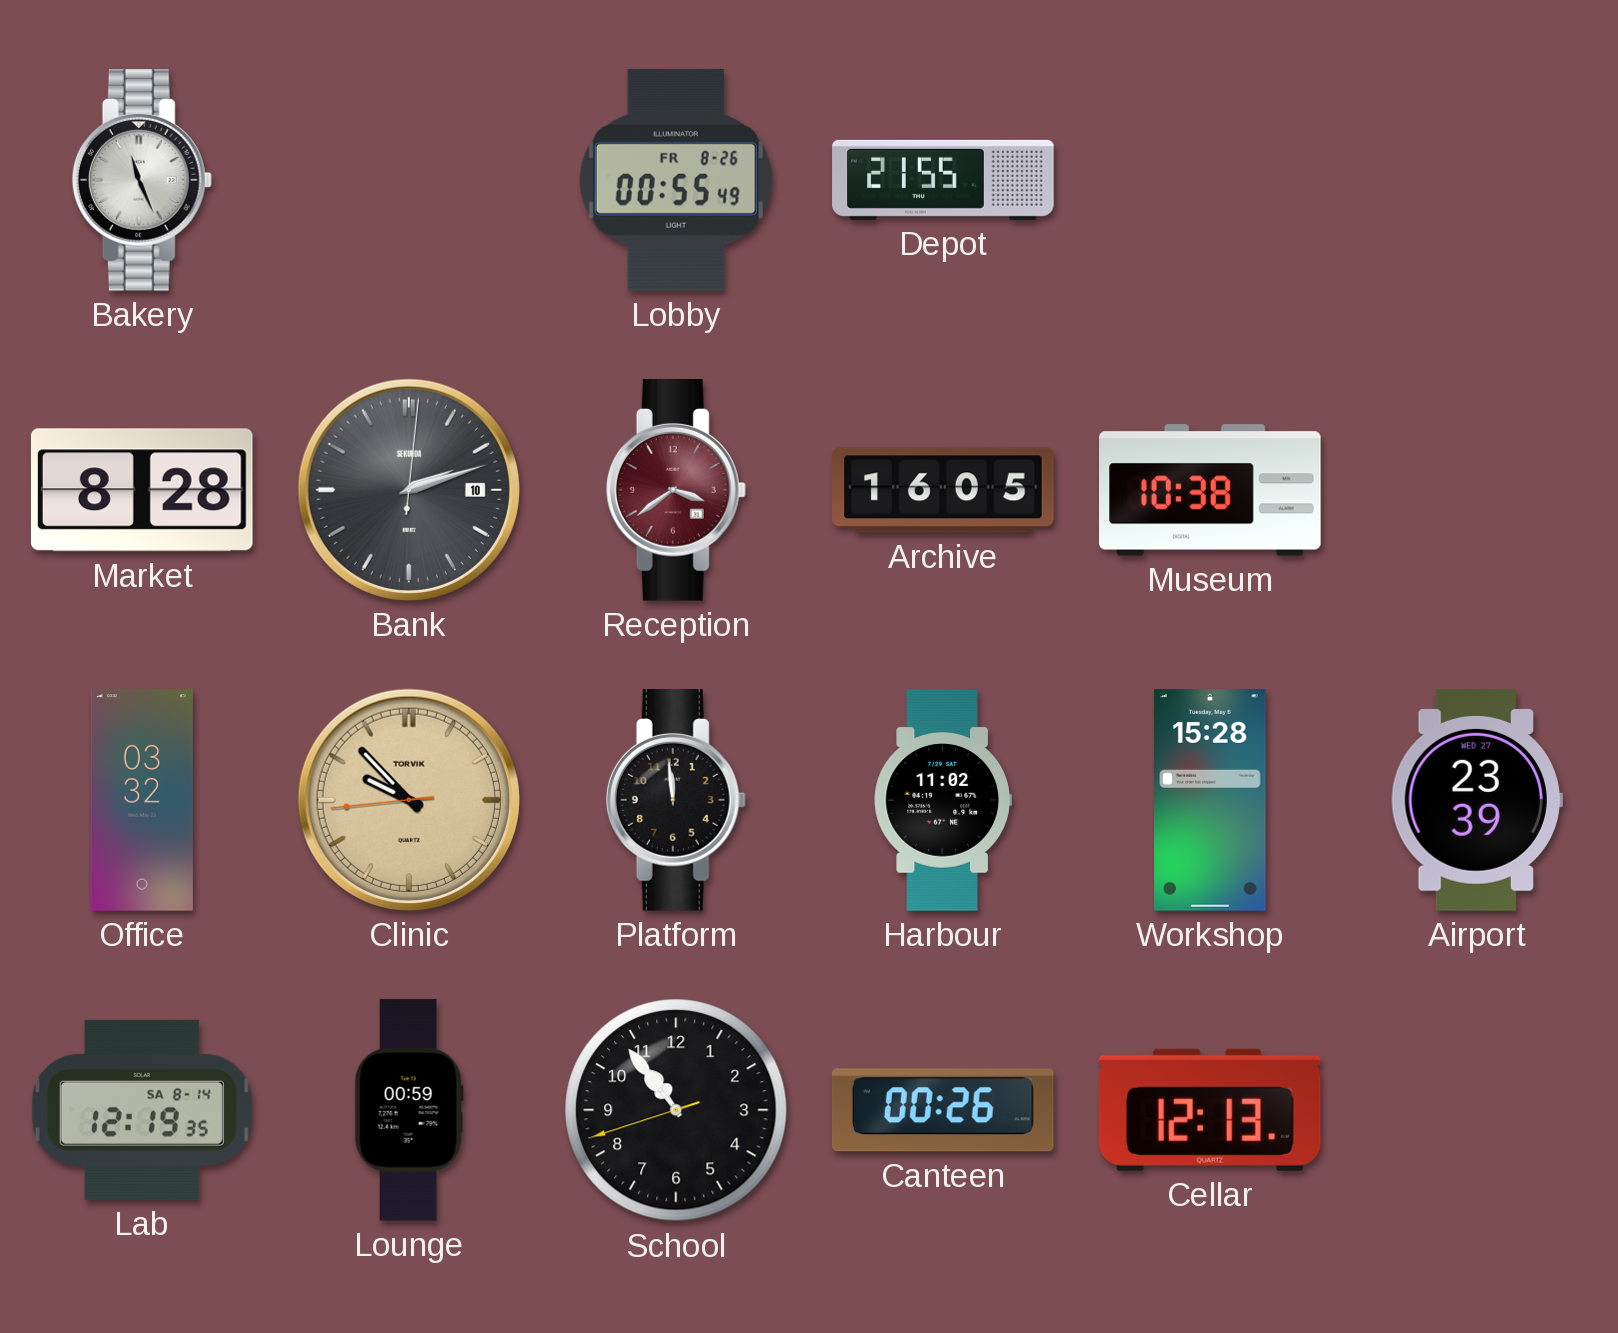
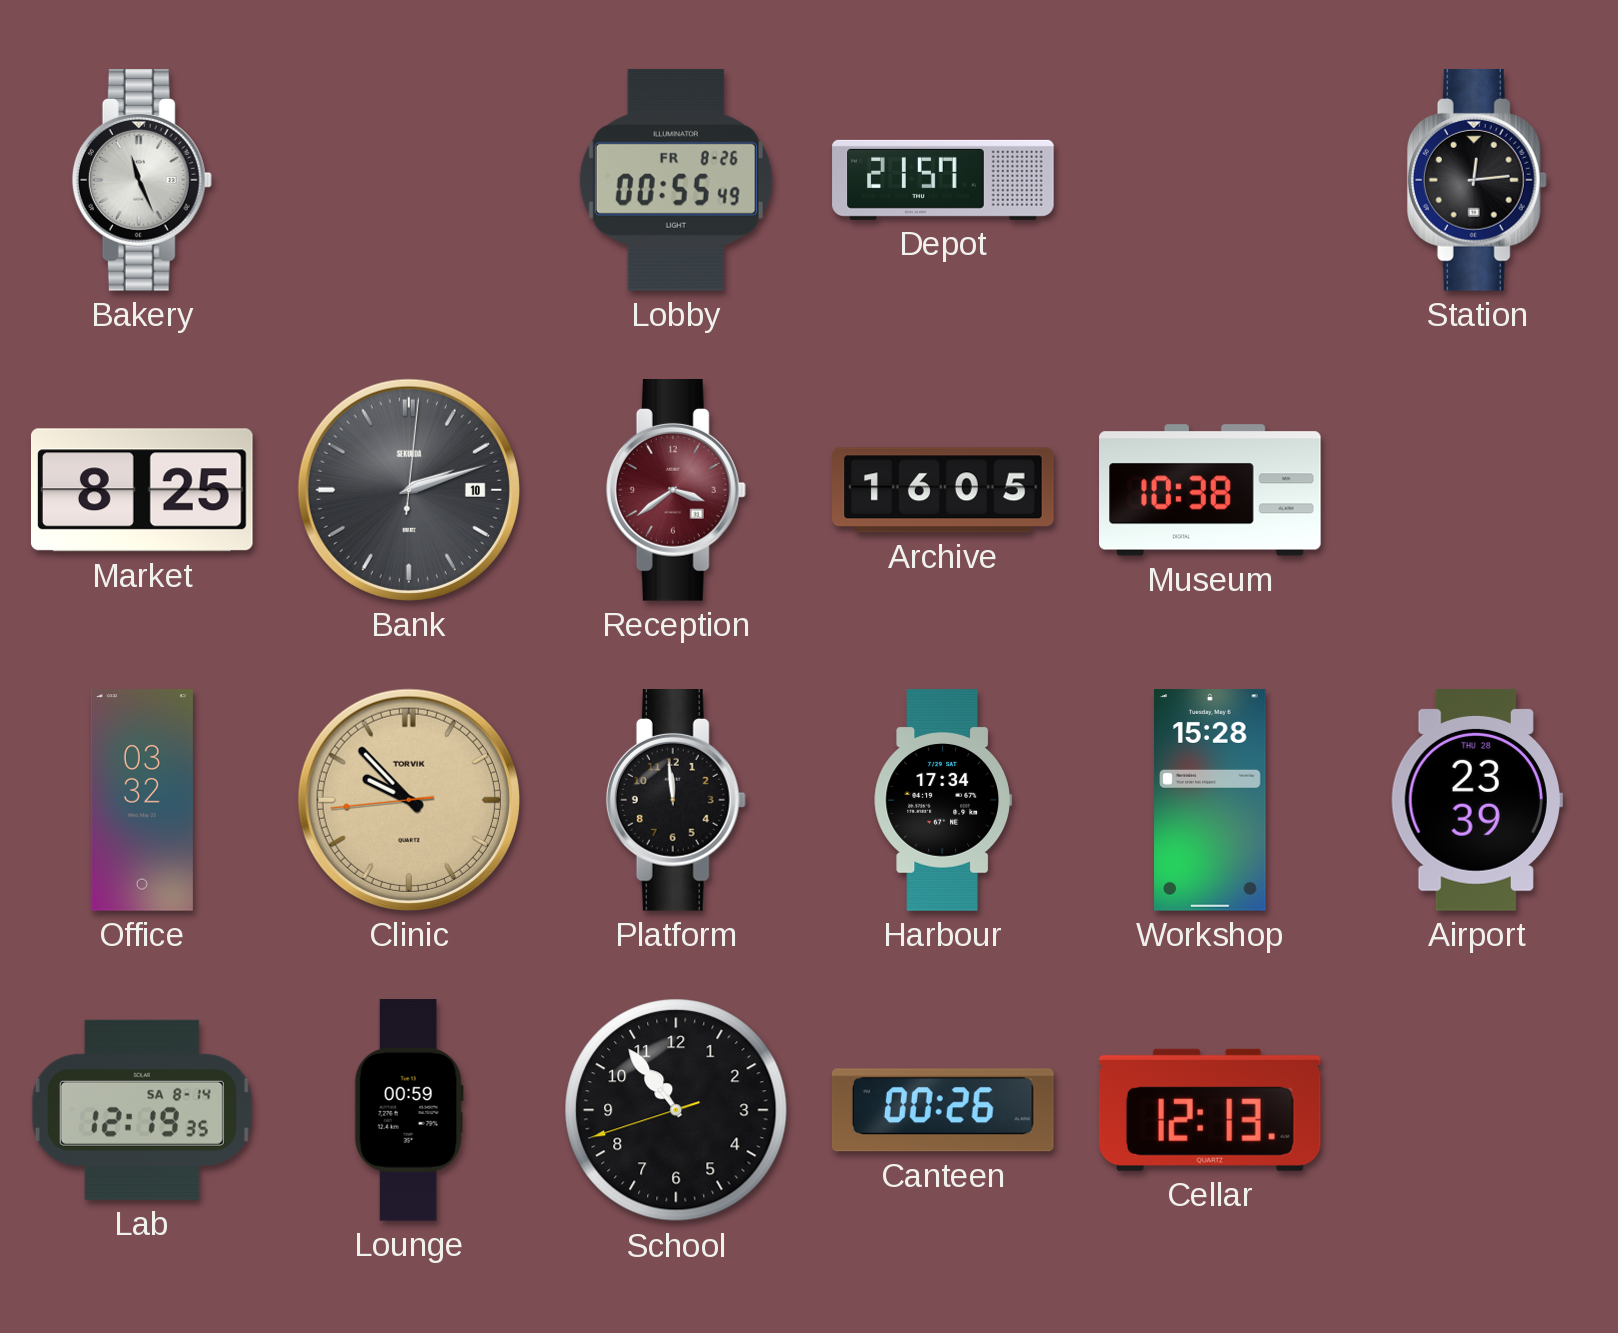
Depot: 21:55 -> 21:57
Station: none -> 12:14
Market: 8:28 -> 8:25
Harbour: 11:02 -> 17:34
Airport date: WED 27 -> THU 28
